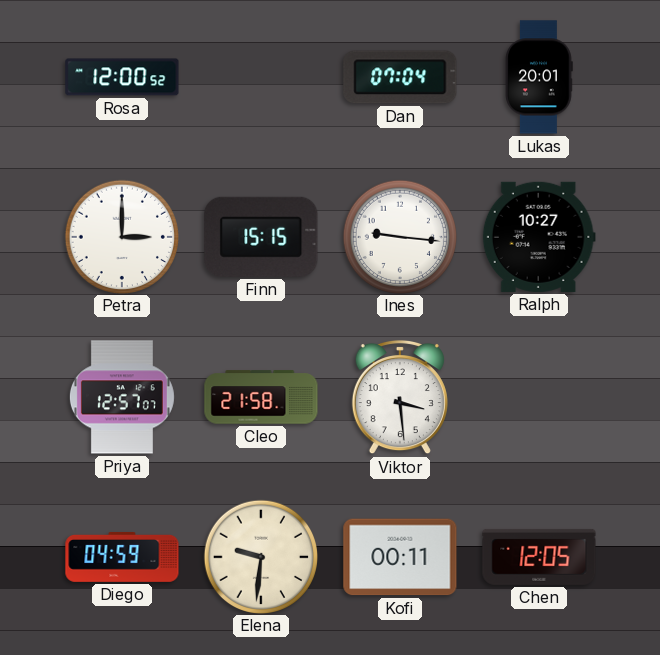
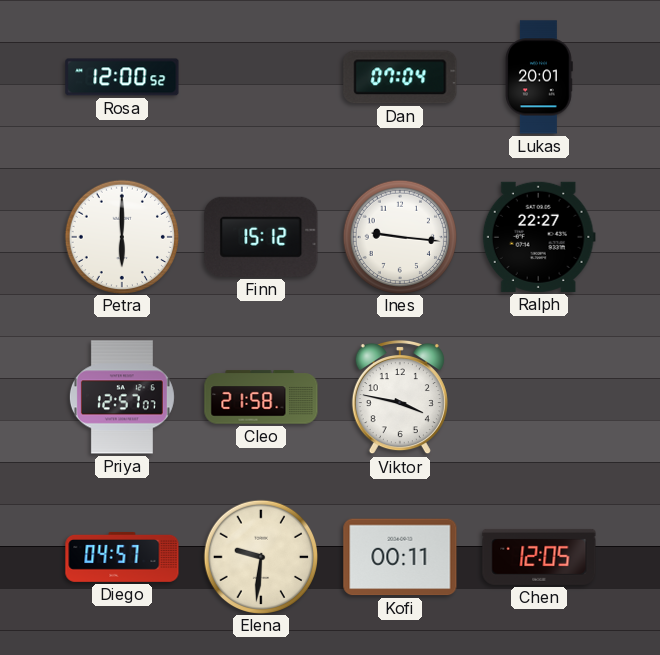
Petra: 3:00 -> 6:00
Finn: 15:15 -> 15:12
Ralph: 10:27 -> 22:27
Viktor: 3:29 -> 3:47
Diego: 04:59 -> 04:57
